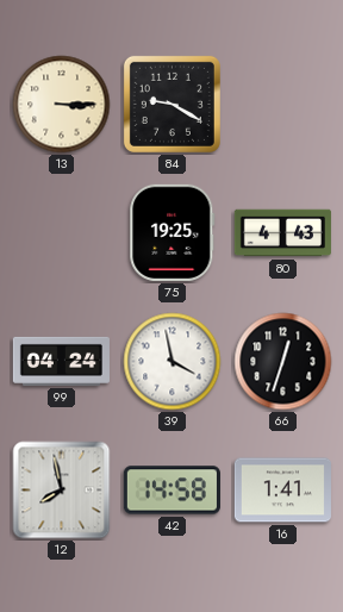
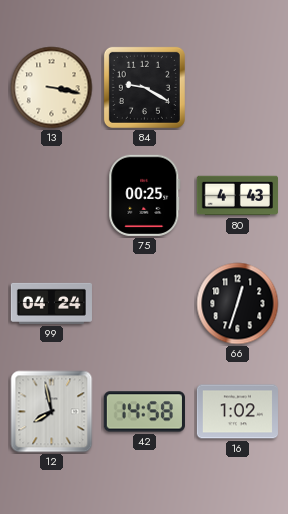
13: 3:15 -> 3:17
75: 19:25 -> 00:25
39: 3:58 -> none
16: 1:41 -> 1:02
